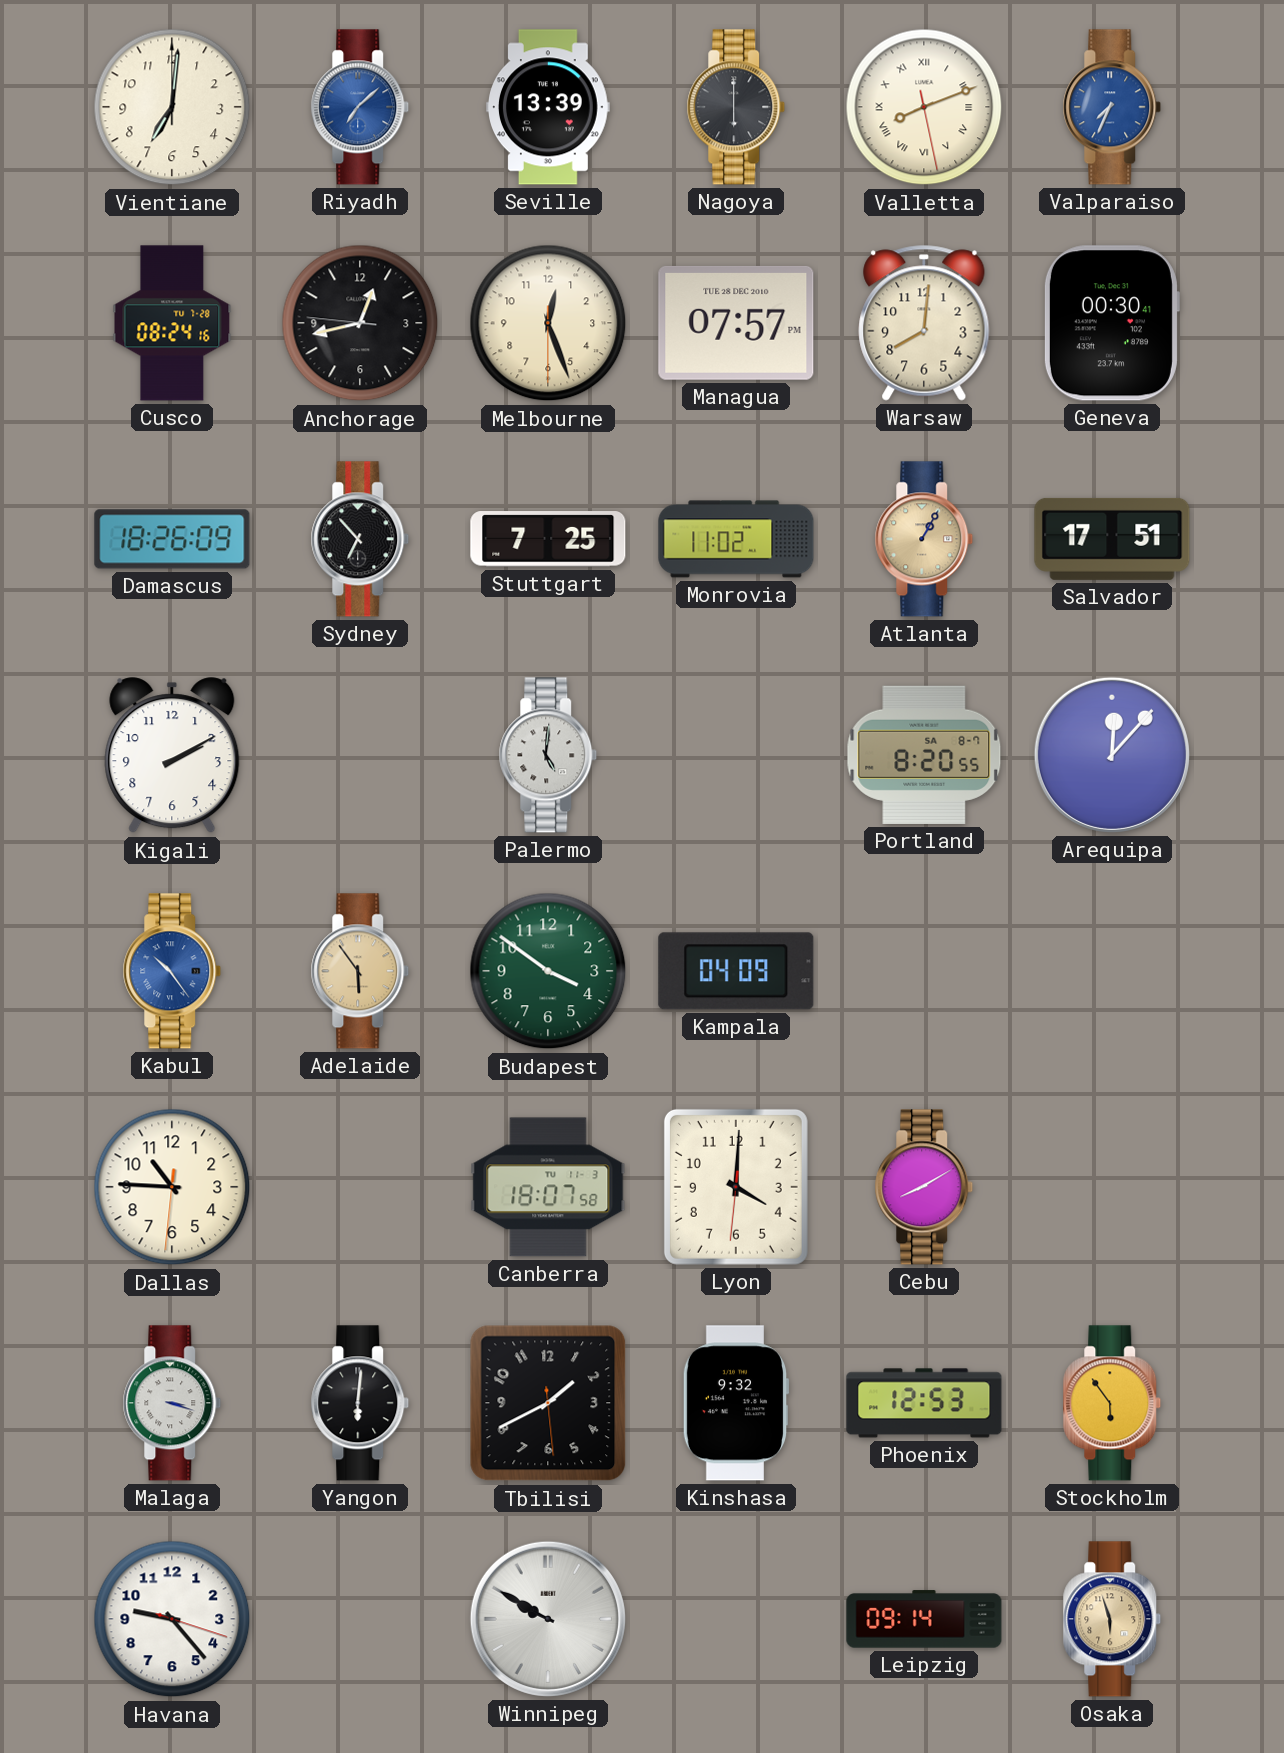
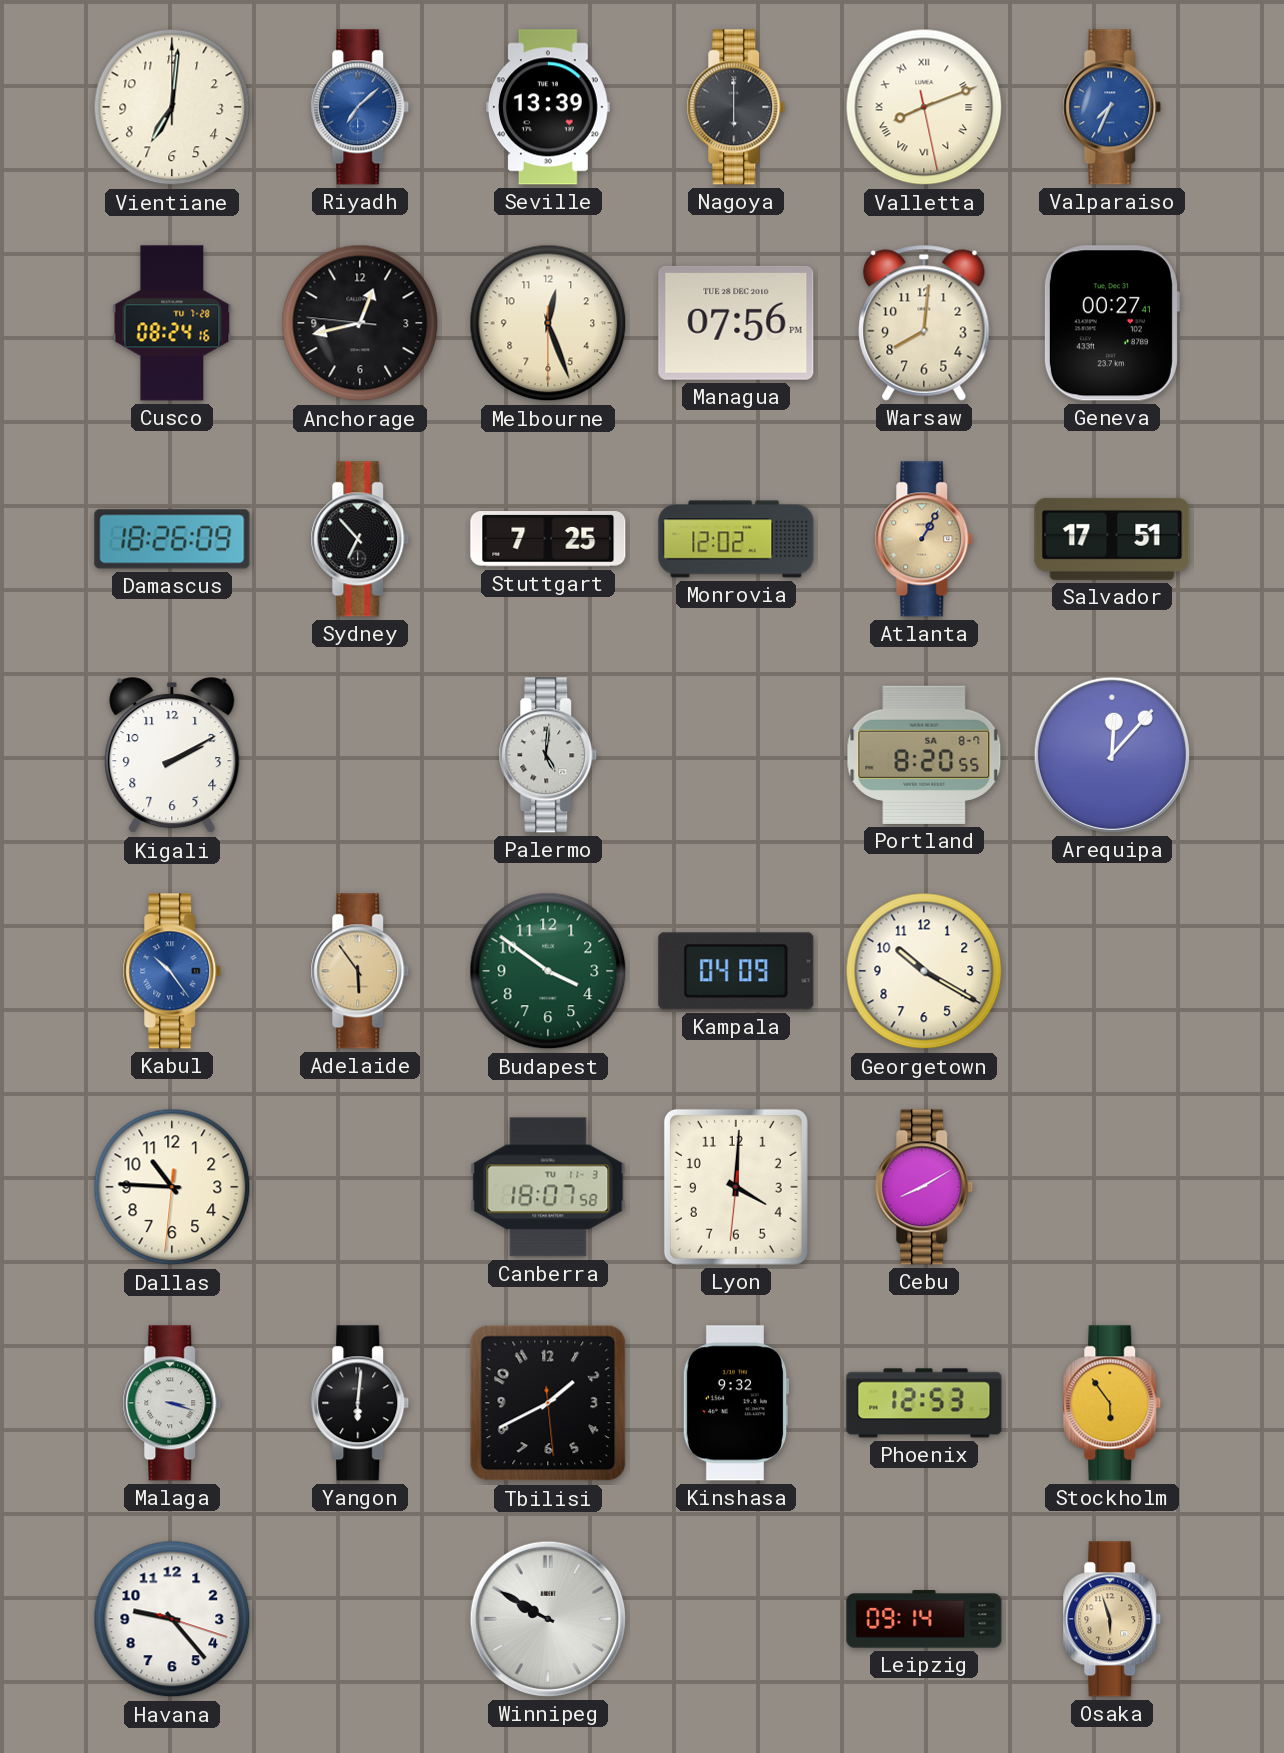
Managua: 07:57 -> 07:56
Geneva: 00:30 -> 00:27
Monrovia: 11:02 -> 12:02
Georgetown: none -> 10:20
